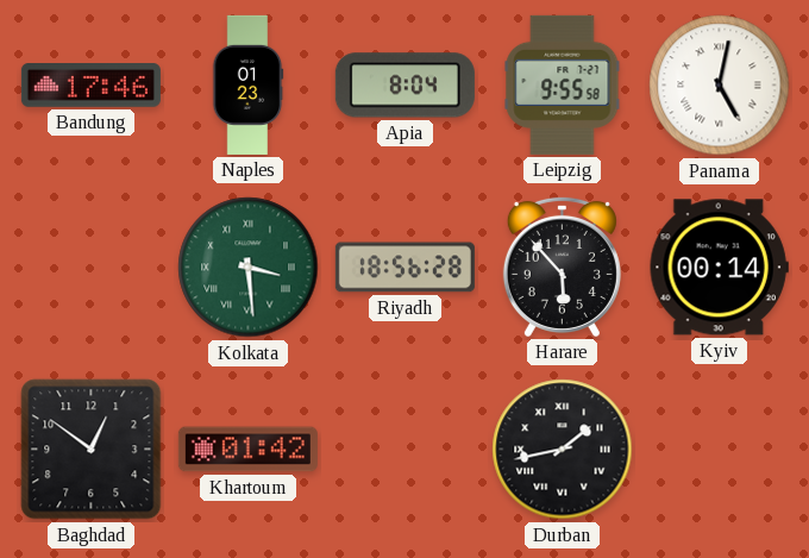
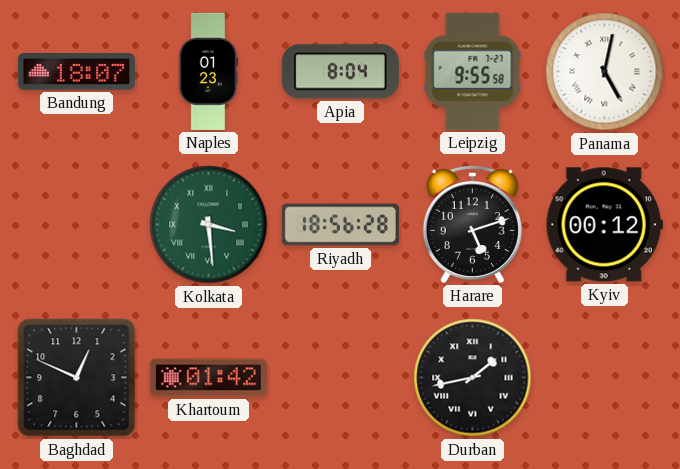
Bandung: 17:46 -> 18:07
Harare: 5:53 -> 5:12
Kyiv: 00:14 -> 00:12
Baghdad: 12:51 -> 12:49
